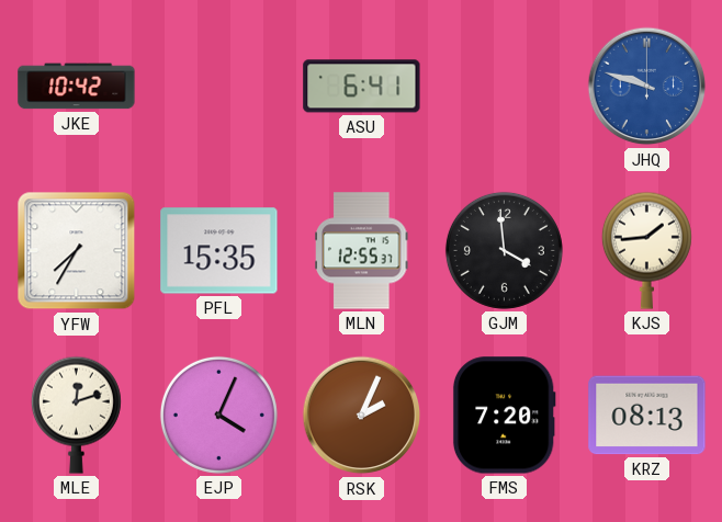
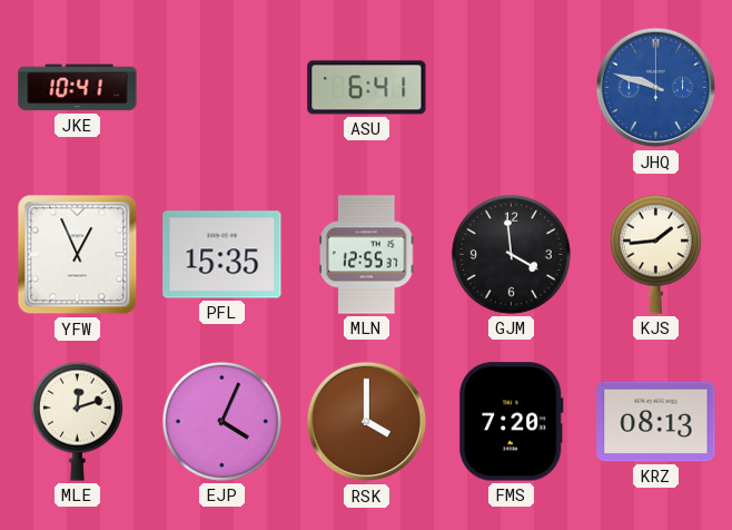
JKE: 10:42 -> 10:41
YFW: 7:35 -> 12:56
RSK: 2:04 -> 4:00
